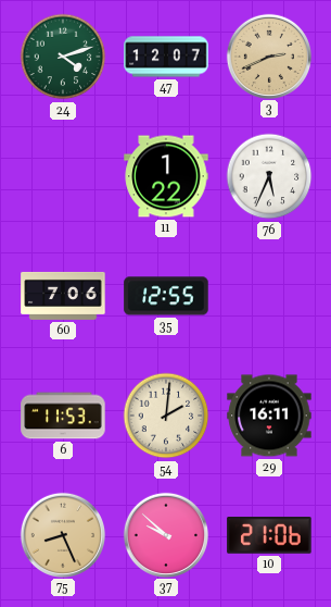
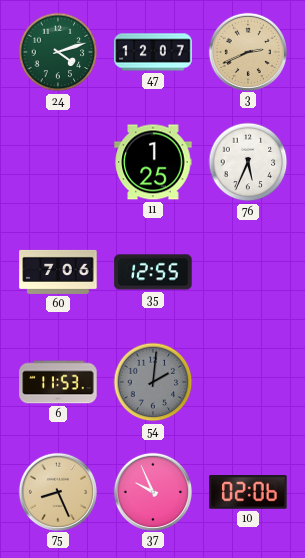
11: 1:22 -> 1:25
54 dial: cream -> grey
29: 16:11 -> none
37: 9:52 -> 9:56
10: 21:06 -> 02:06
